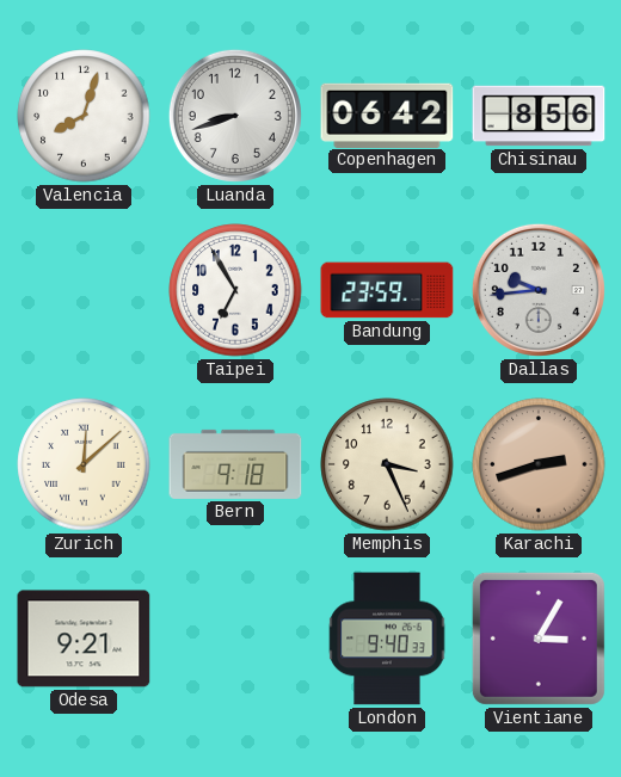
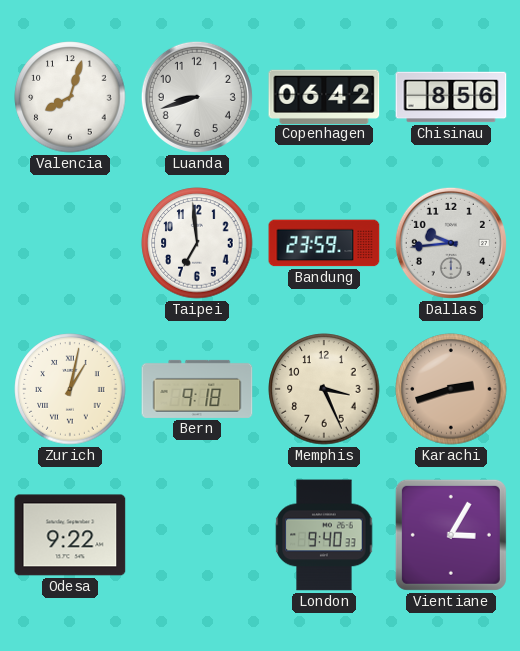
Taipei: 6:55 -> 6:59
Zurich: 12:08 -> 1:02
Odesa: 9:21 -> 9:22
